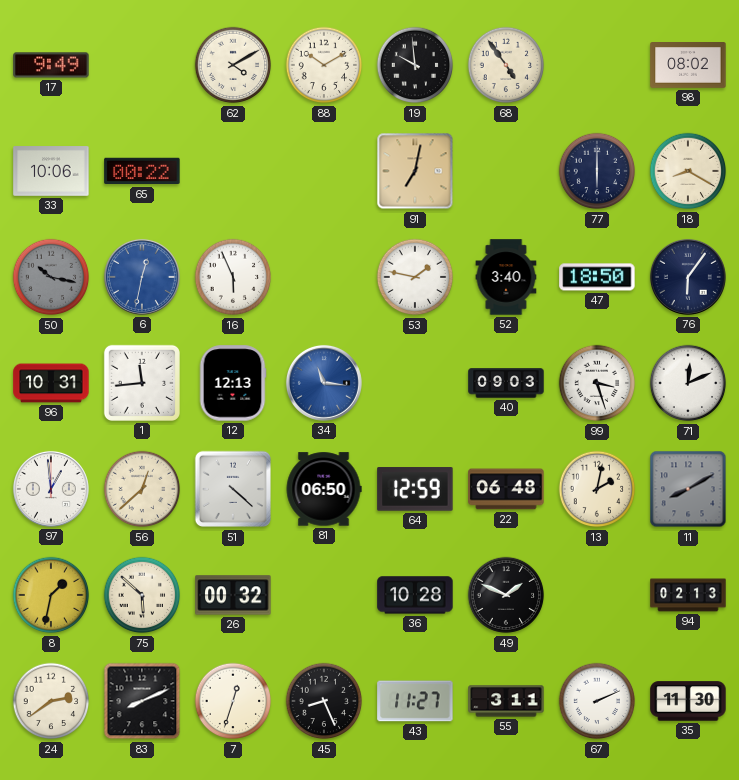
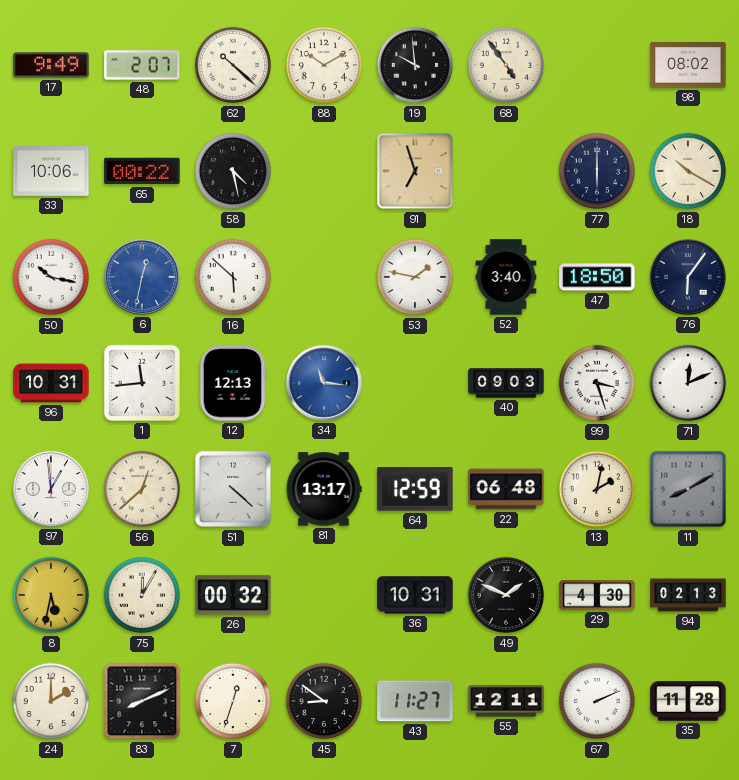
48: none -> 2:07
62: 4:10 -> 10:22
58: none -> 4:28
91: 7:02 -> 6:57
18: 8:20 -> 10:20
50 dial: grey -> white
16: 5:56 -> 5:52
81: 06:50 -> 13:17
8: 1:32 -> 5:32
75: 5:52 -> 12:05
36: 10:28 -> 10:31
29: none -> 4:30
24: 2:39 -> 2:00
45: 8:26 -> 8:51
55: 3:11 -> 12:11
35: 11:30 -> 11:28
